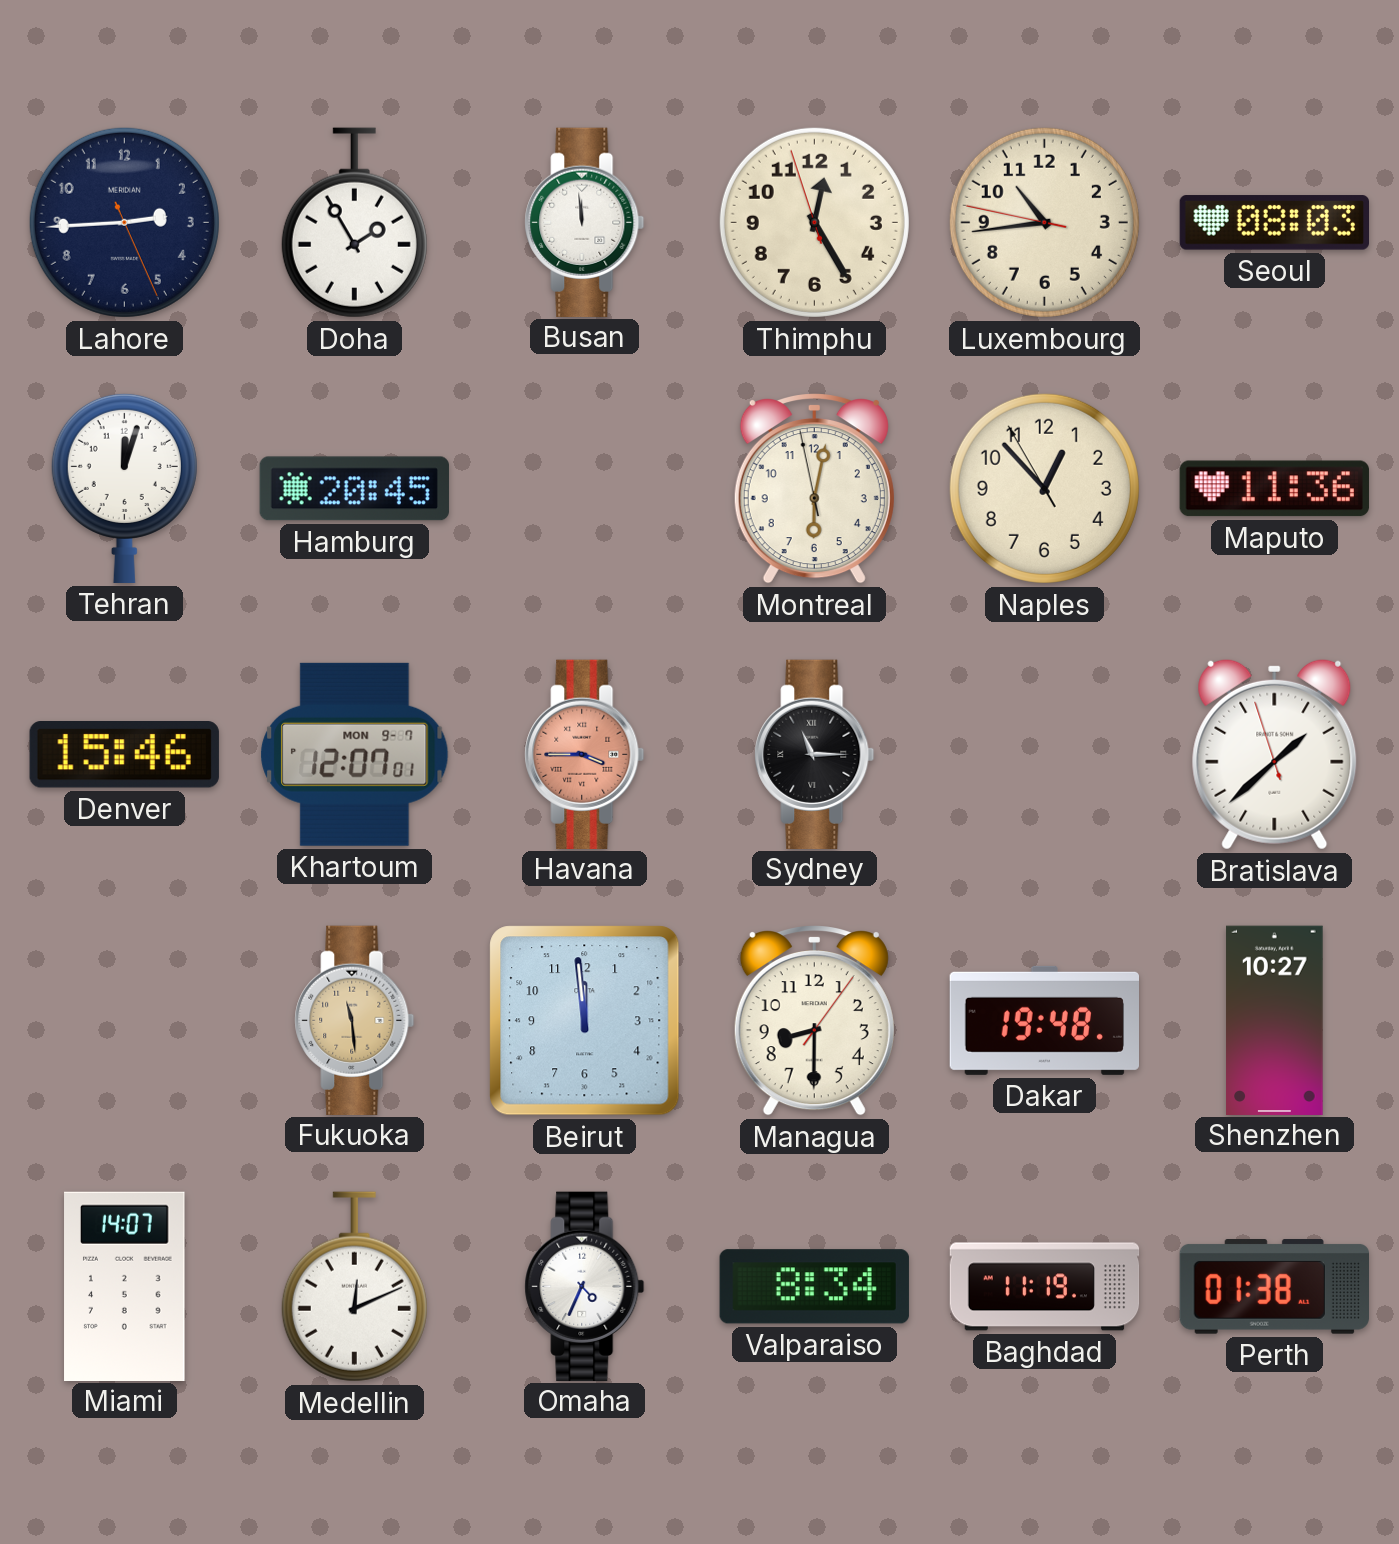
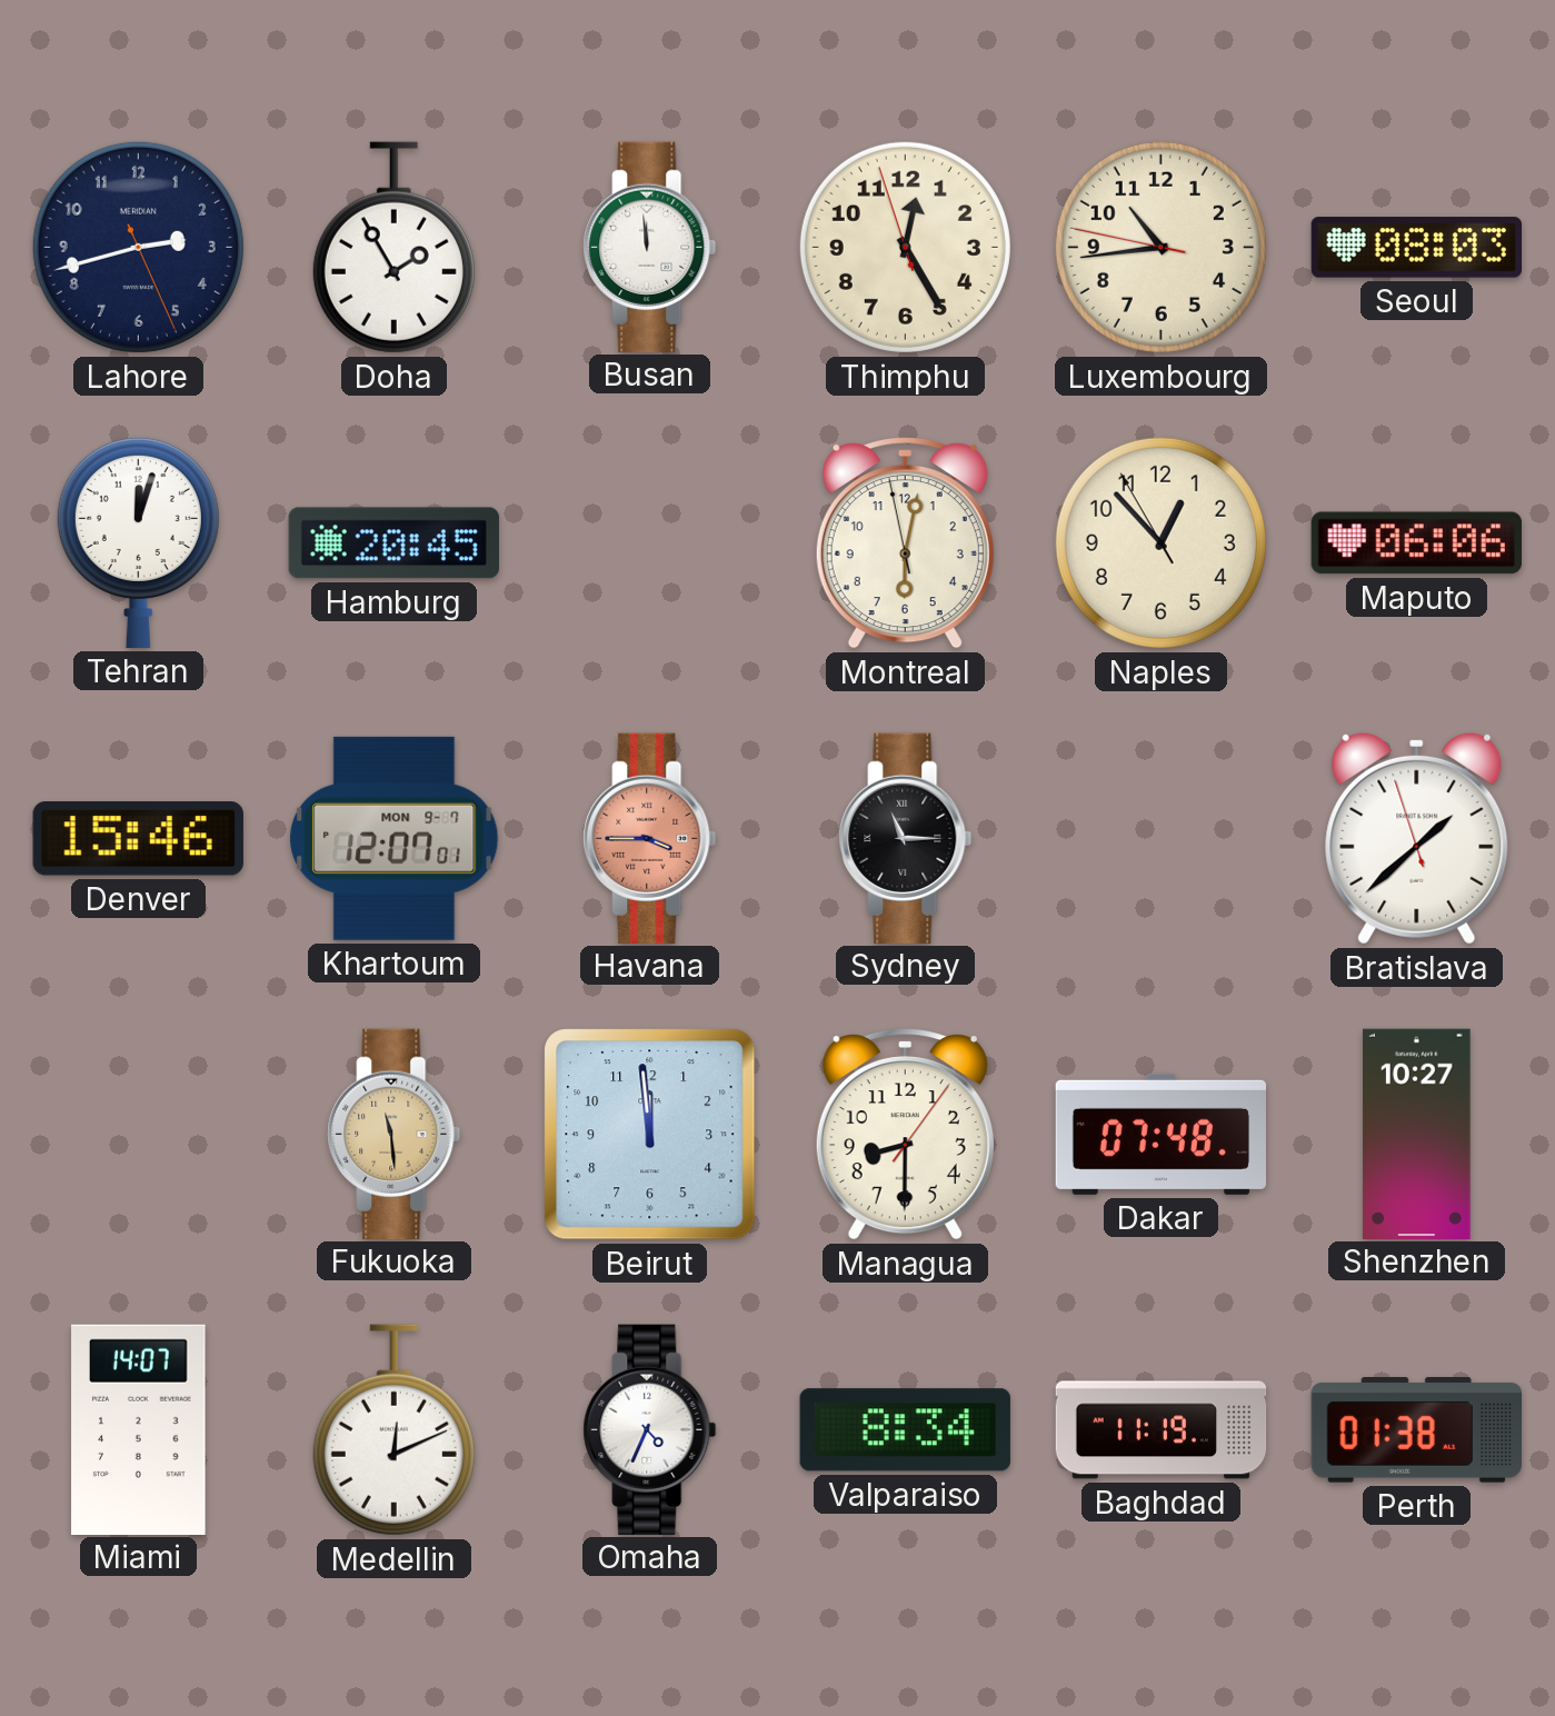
Lahore: 2:44 -> 2:42
Maputo: 11:36 -> 06:06
Dakar: 19:48 -> 07:48
